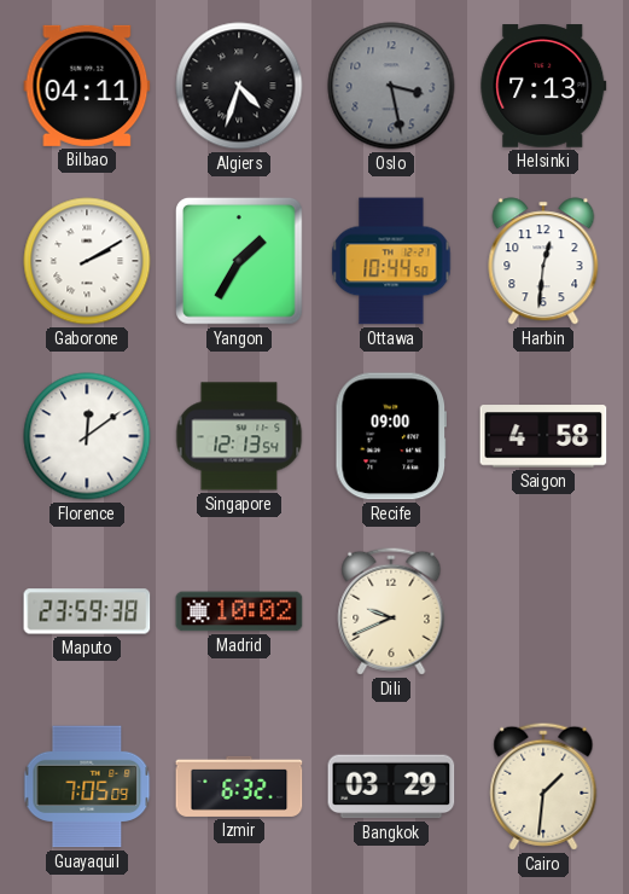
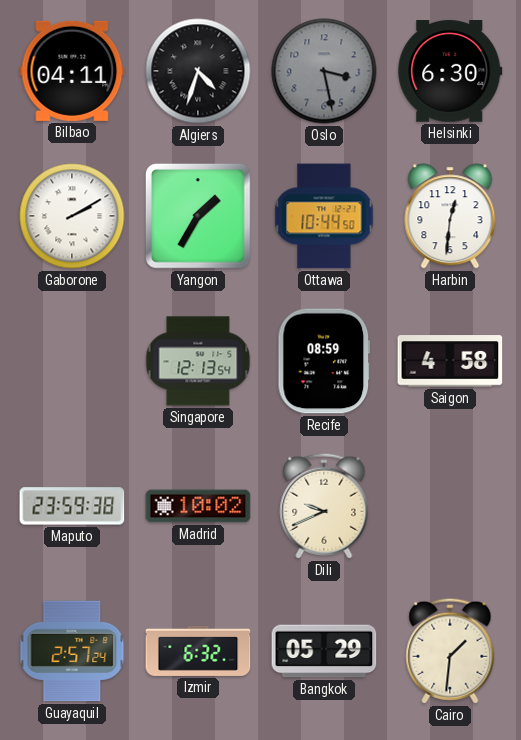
Helsinki: 7:13 -> 6:30
Florence: 12:09 -> none
Recife: 09:00 -> 08:59
Guayaquil: 7:05 -> 2:57
Bangkok: 03:29 -> 05:29
